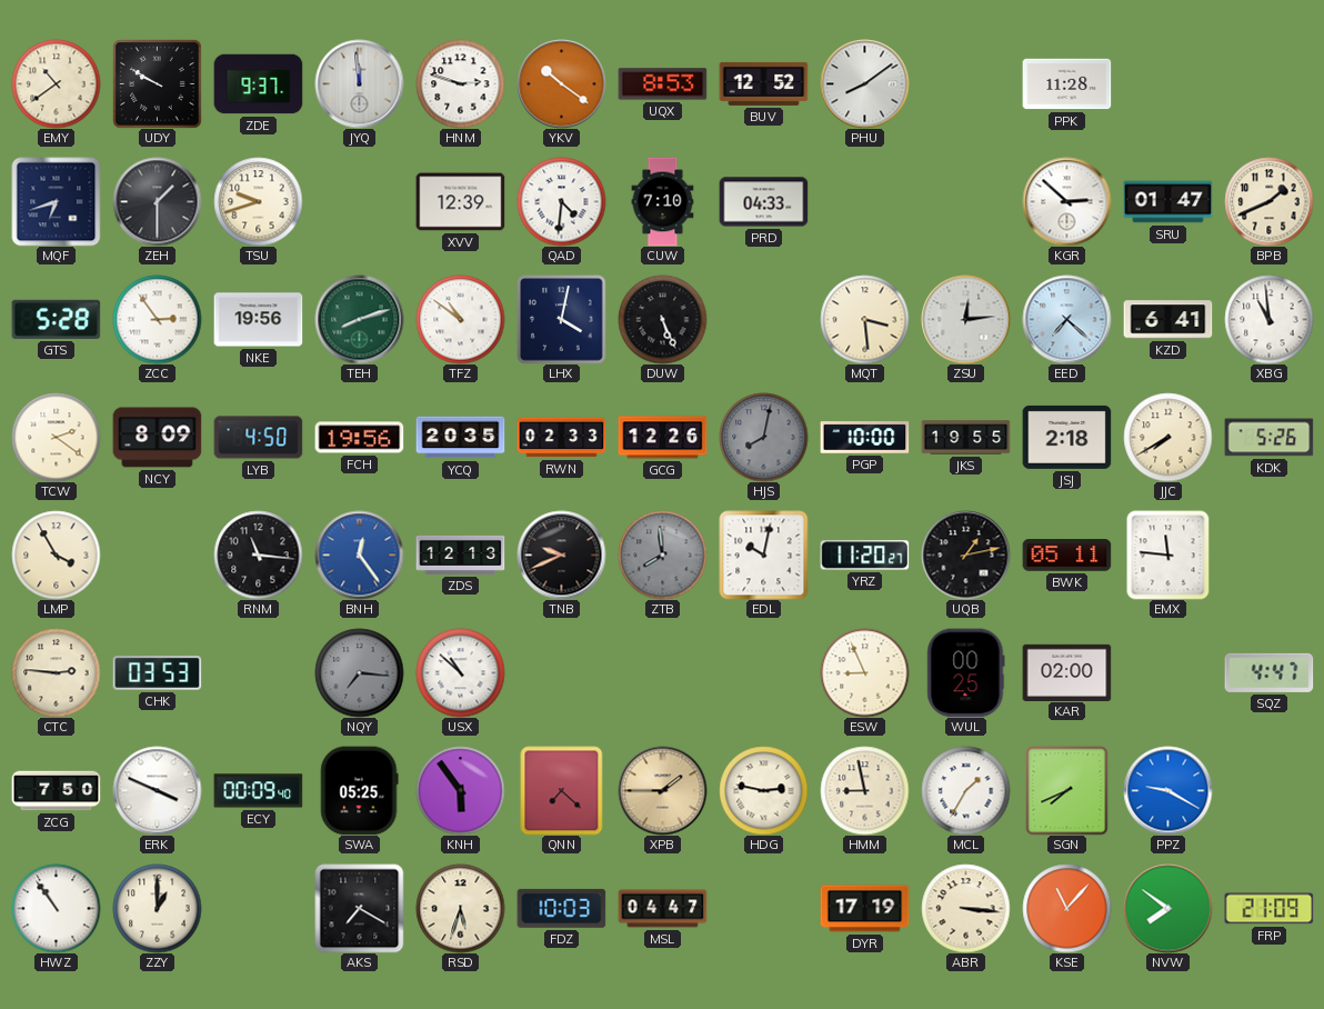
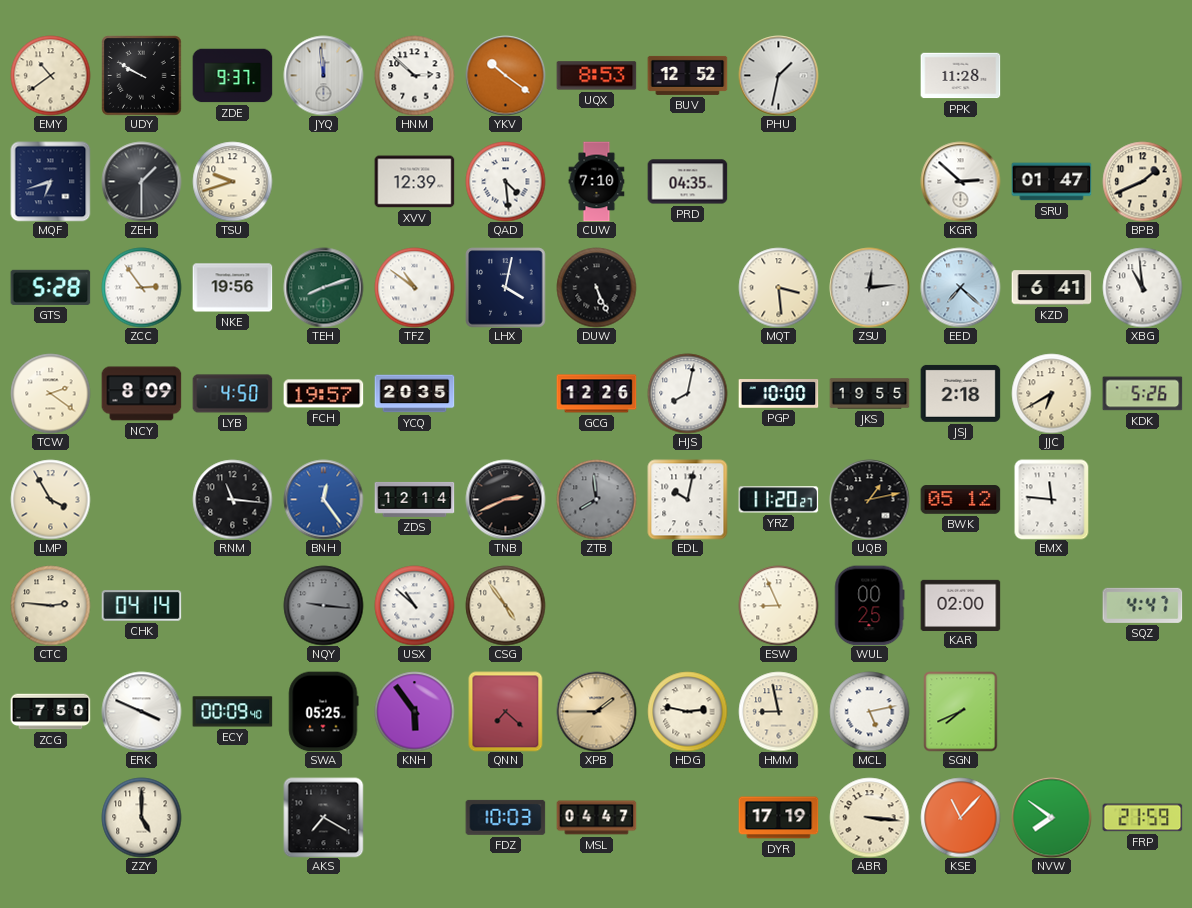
HNM: 2:48 -> 2:52
PHU: 8:09 -> 1:32
QAD: 4:31 -> 4:29
PRD: 04:33 -> 04:35
FCH: 19:56 -> 19:57
RWN: 02:33 -> none
HJS dial: grey -> white
JJC: 7:40 -> 6:40
ZDS: 12:13 -> 12:14
TNB: 9:41 -> 2:41
BWK: 05:11 -> 05:12
CHK: 03:53 -> 04:14
NQY: 7:16 -> 9:16
CSG: none -> 4:54
MCL: 1:35 -> 5:13
PPZ: 9:20 -> none
HWZ: 10:54 -> none
ZZY: 1:00 -> 5:00
RSD: 5:33 -> none
FRP: 21:09 -> 21:59
